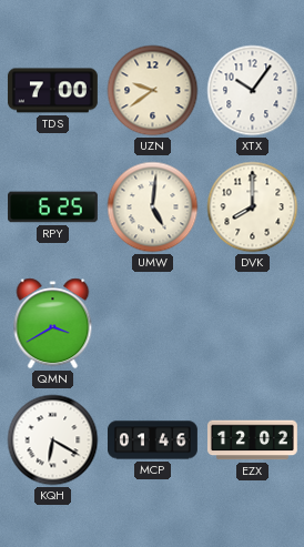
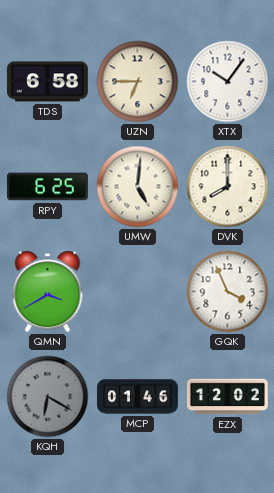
TDS: 7:00 -> 6:58
UZN: 9:39 -> 6:45
GQK: none -> 3:56
KQH dial: white -> grey
